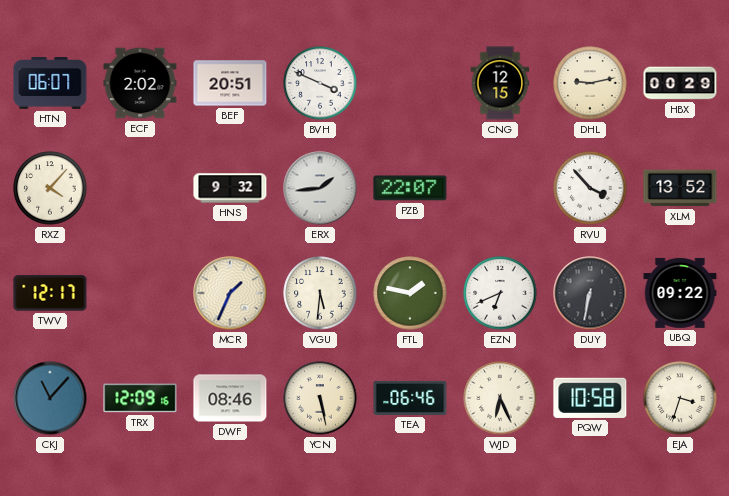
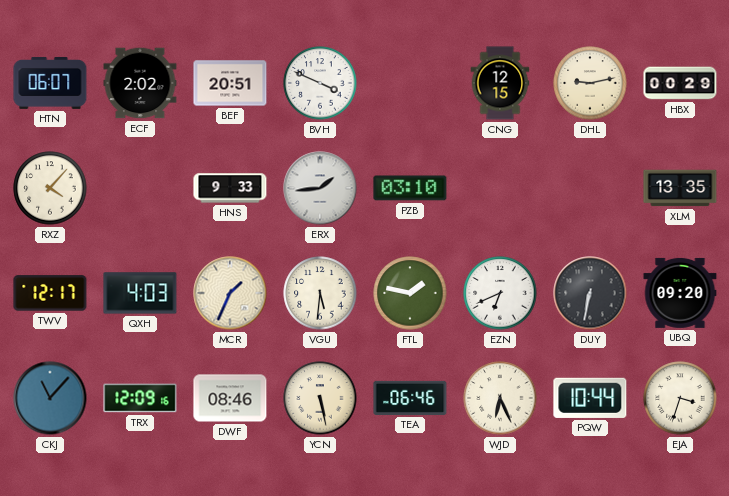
HNS: 9:32 -> 9:33
PZB: 22:07 -> 03:10
RVU: 3:53 -> none
XLM: 13:52 -> 13:35
QXH: none -> 4:03
UBQ: 09:22 -> 09:20
PQW: 10:58 -> 10:44
